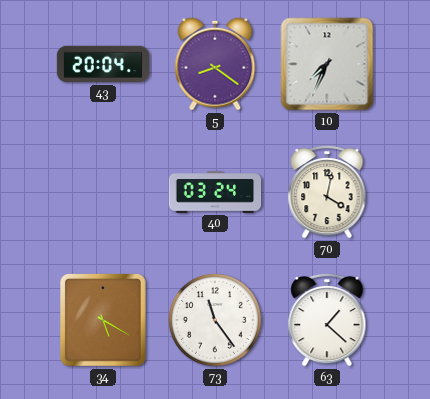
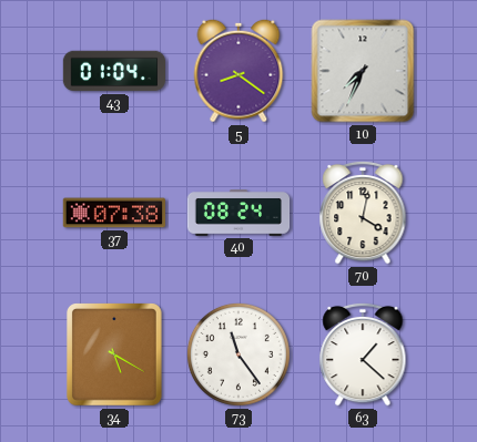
43: 20:04 -> 01:04
37: none -> 07:38
40: 03:24 -> 08:24
